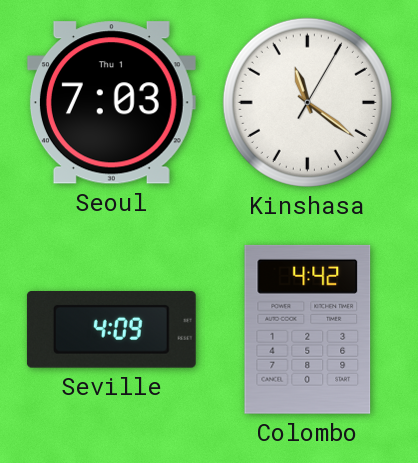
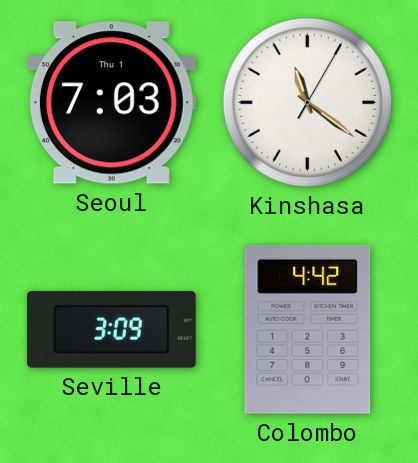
Seville: 4:09 -> 3:09
